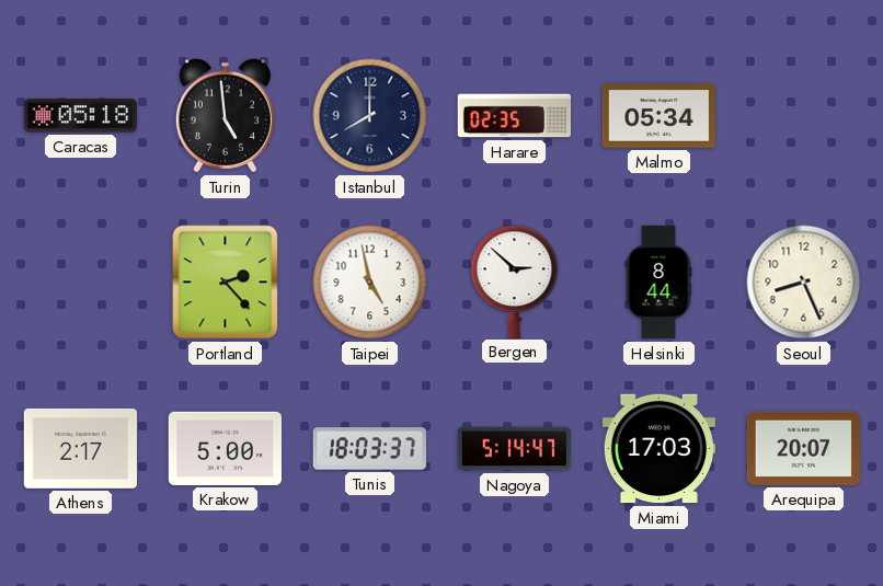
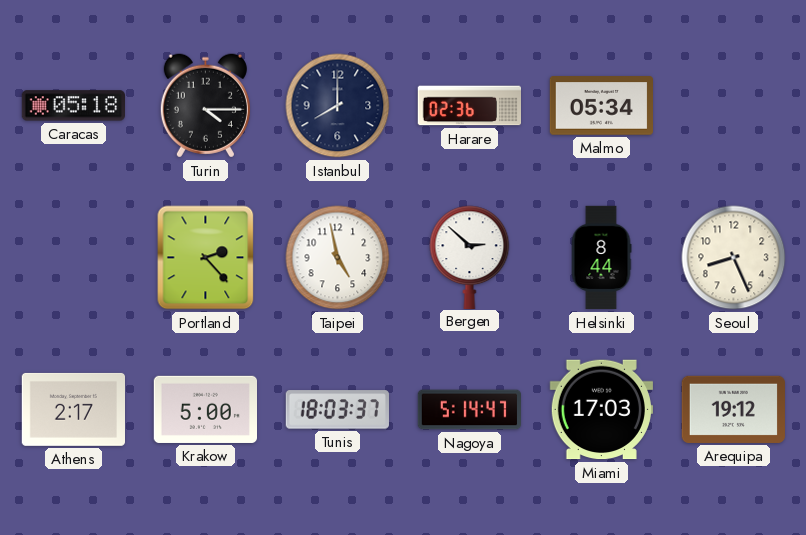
Turin: 4:59 -> 4:15
Harare: 02:35 -> 02:36
Arequipa: 20:07 -> 19:12
